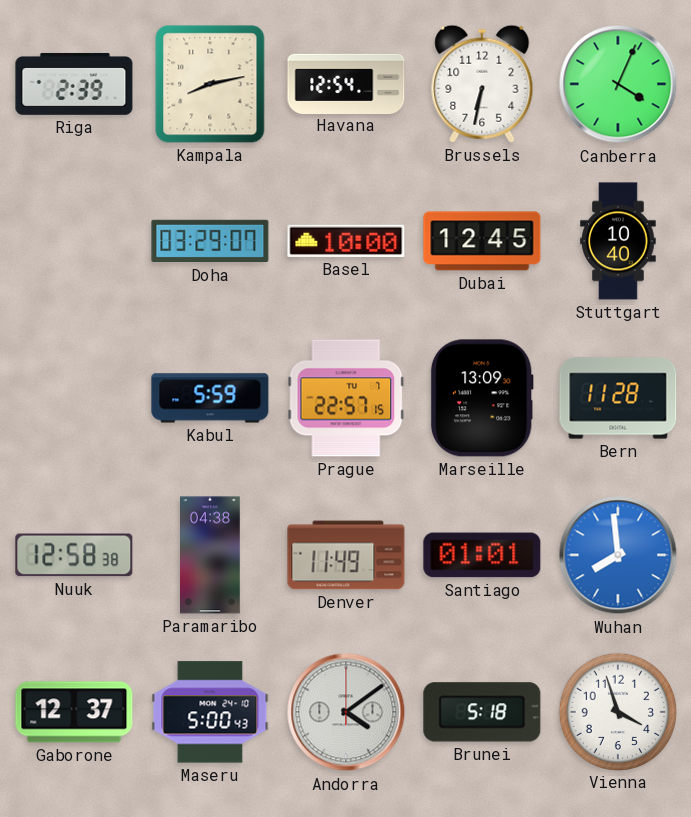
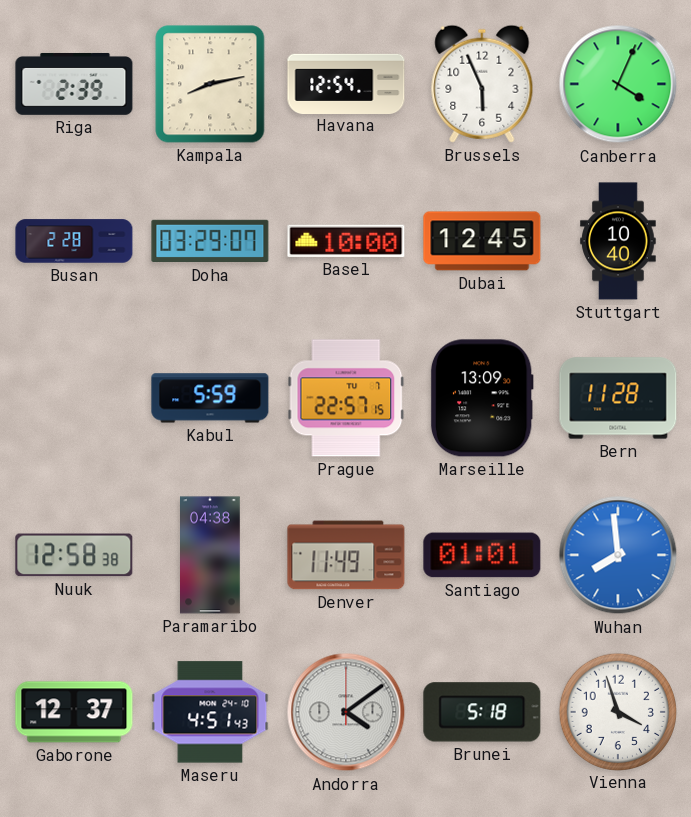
Brussels: 6:32 -> 5:56
Busan: none -> 2:28
Maseru: 5:00 -> 4:51
